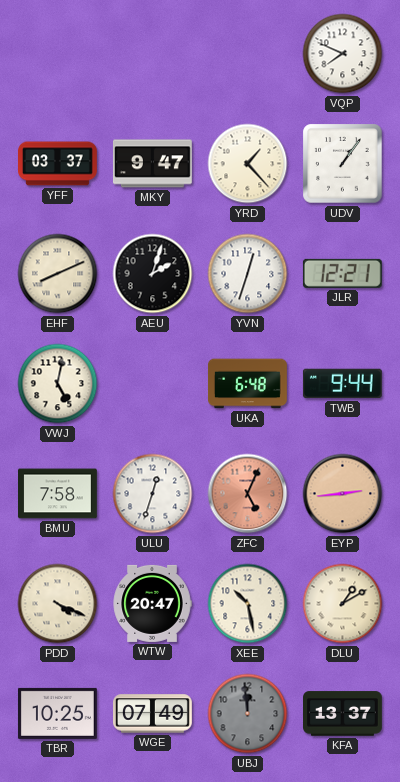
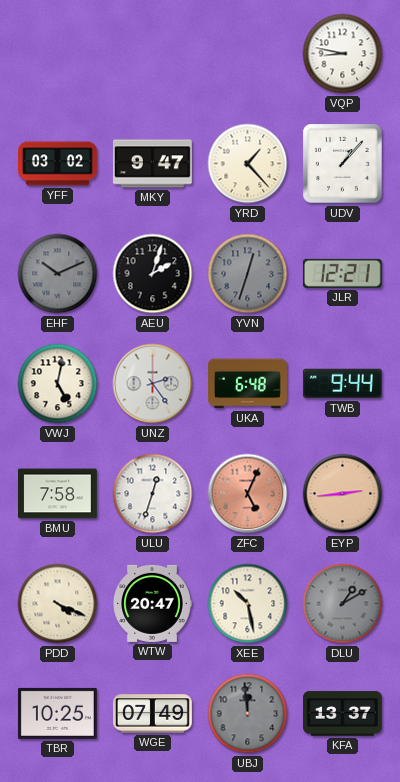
VQP: 7:49 -> 8:47
YFF: 03:37 -> 03:02
UDV: 1:06 -> 1:07
EHF: 8:11 -> 10:11
EHF dial: cream -> grey
YVN dial: white -> grey
UNZ: none -> 2:24
DLU dial: cream -> grey
